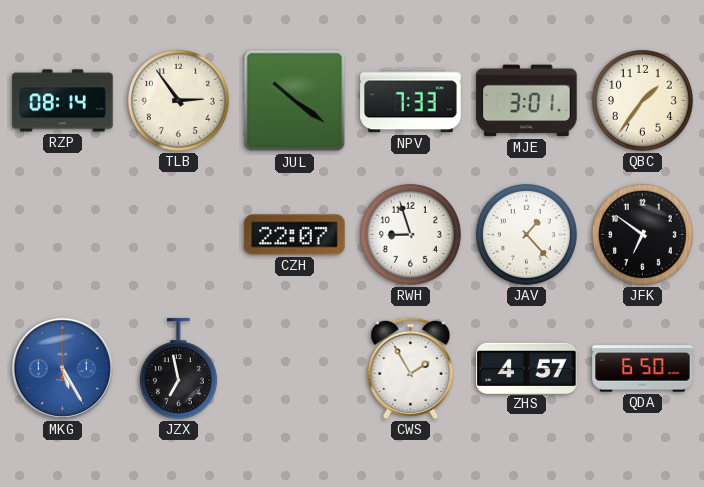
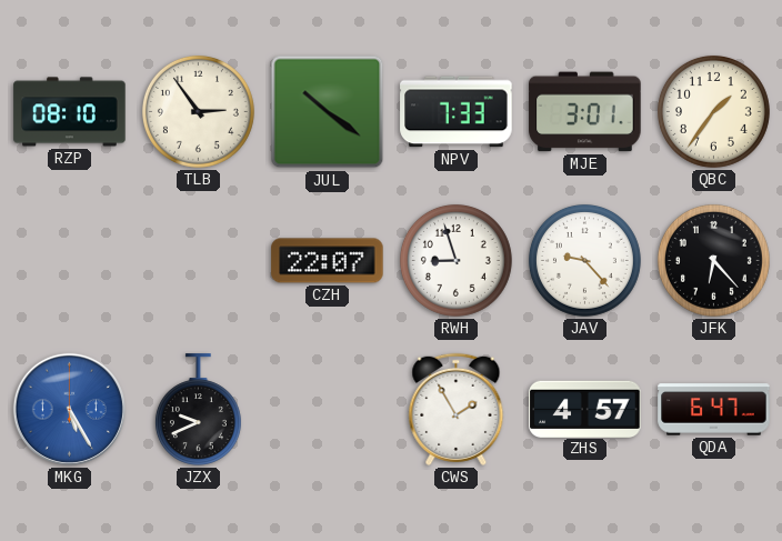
RZP: 08:14 -> 08:10
JAV: 1:23 -> 9:23
JFK: 6:51 -> 6:23
JZX: 6:58 -> 9:41
QDA: 6:50 -> 6:47
